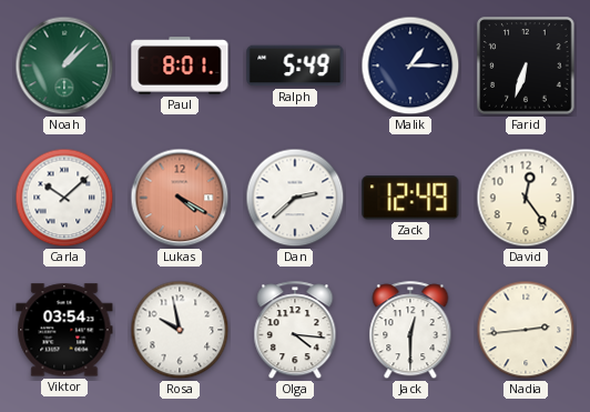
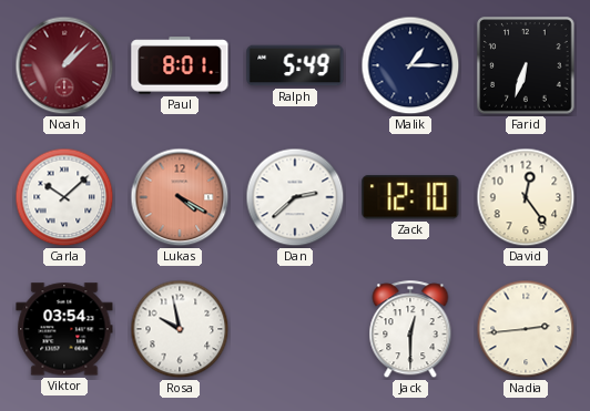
Noah dial: green -> burgundy
Zack: 12:49 -> 12:10
Olga: 4:16 -> none
